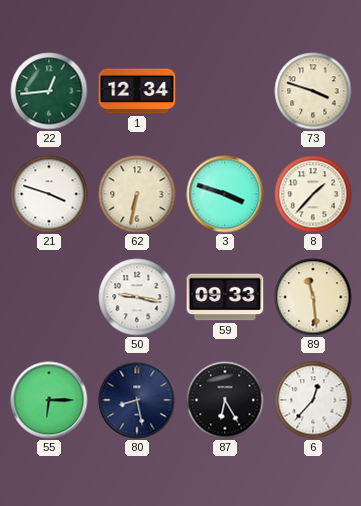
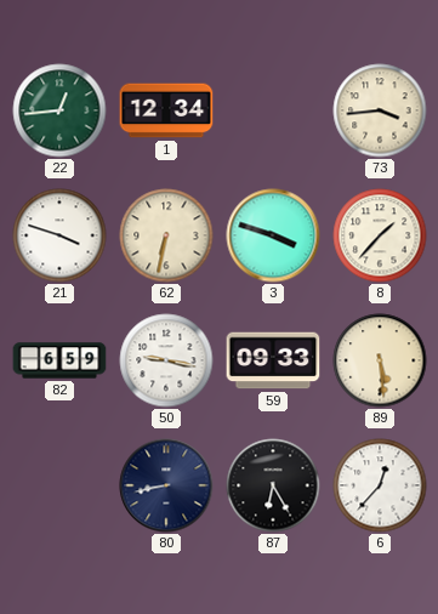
73: 3:48 -> 3:44
82: none -> 6:59
89: 11:29 -> 5:29
55: 6:15 -> none
80: 8:28 -> 8:43
